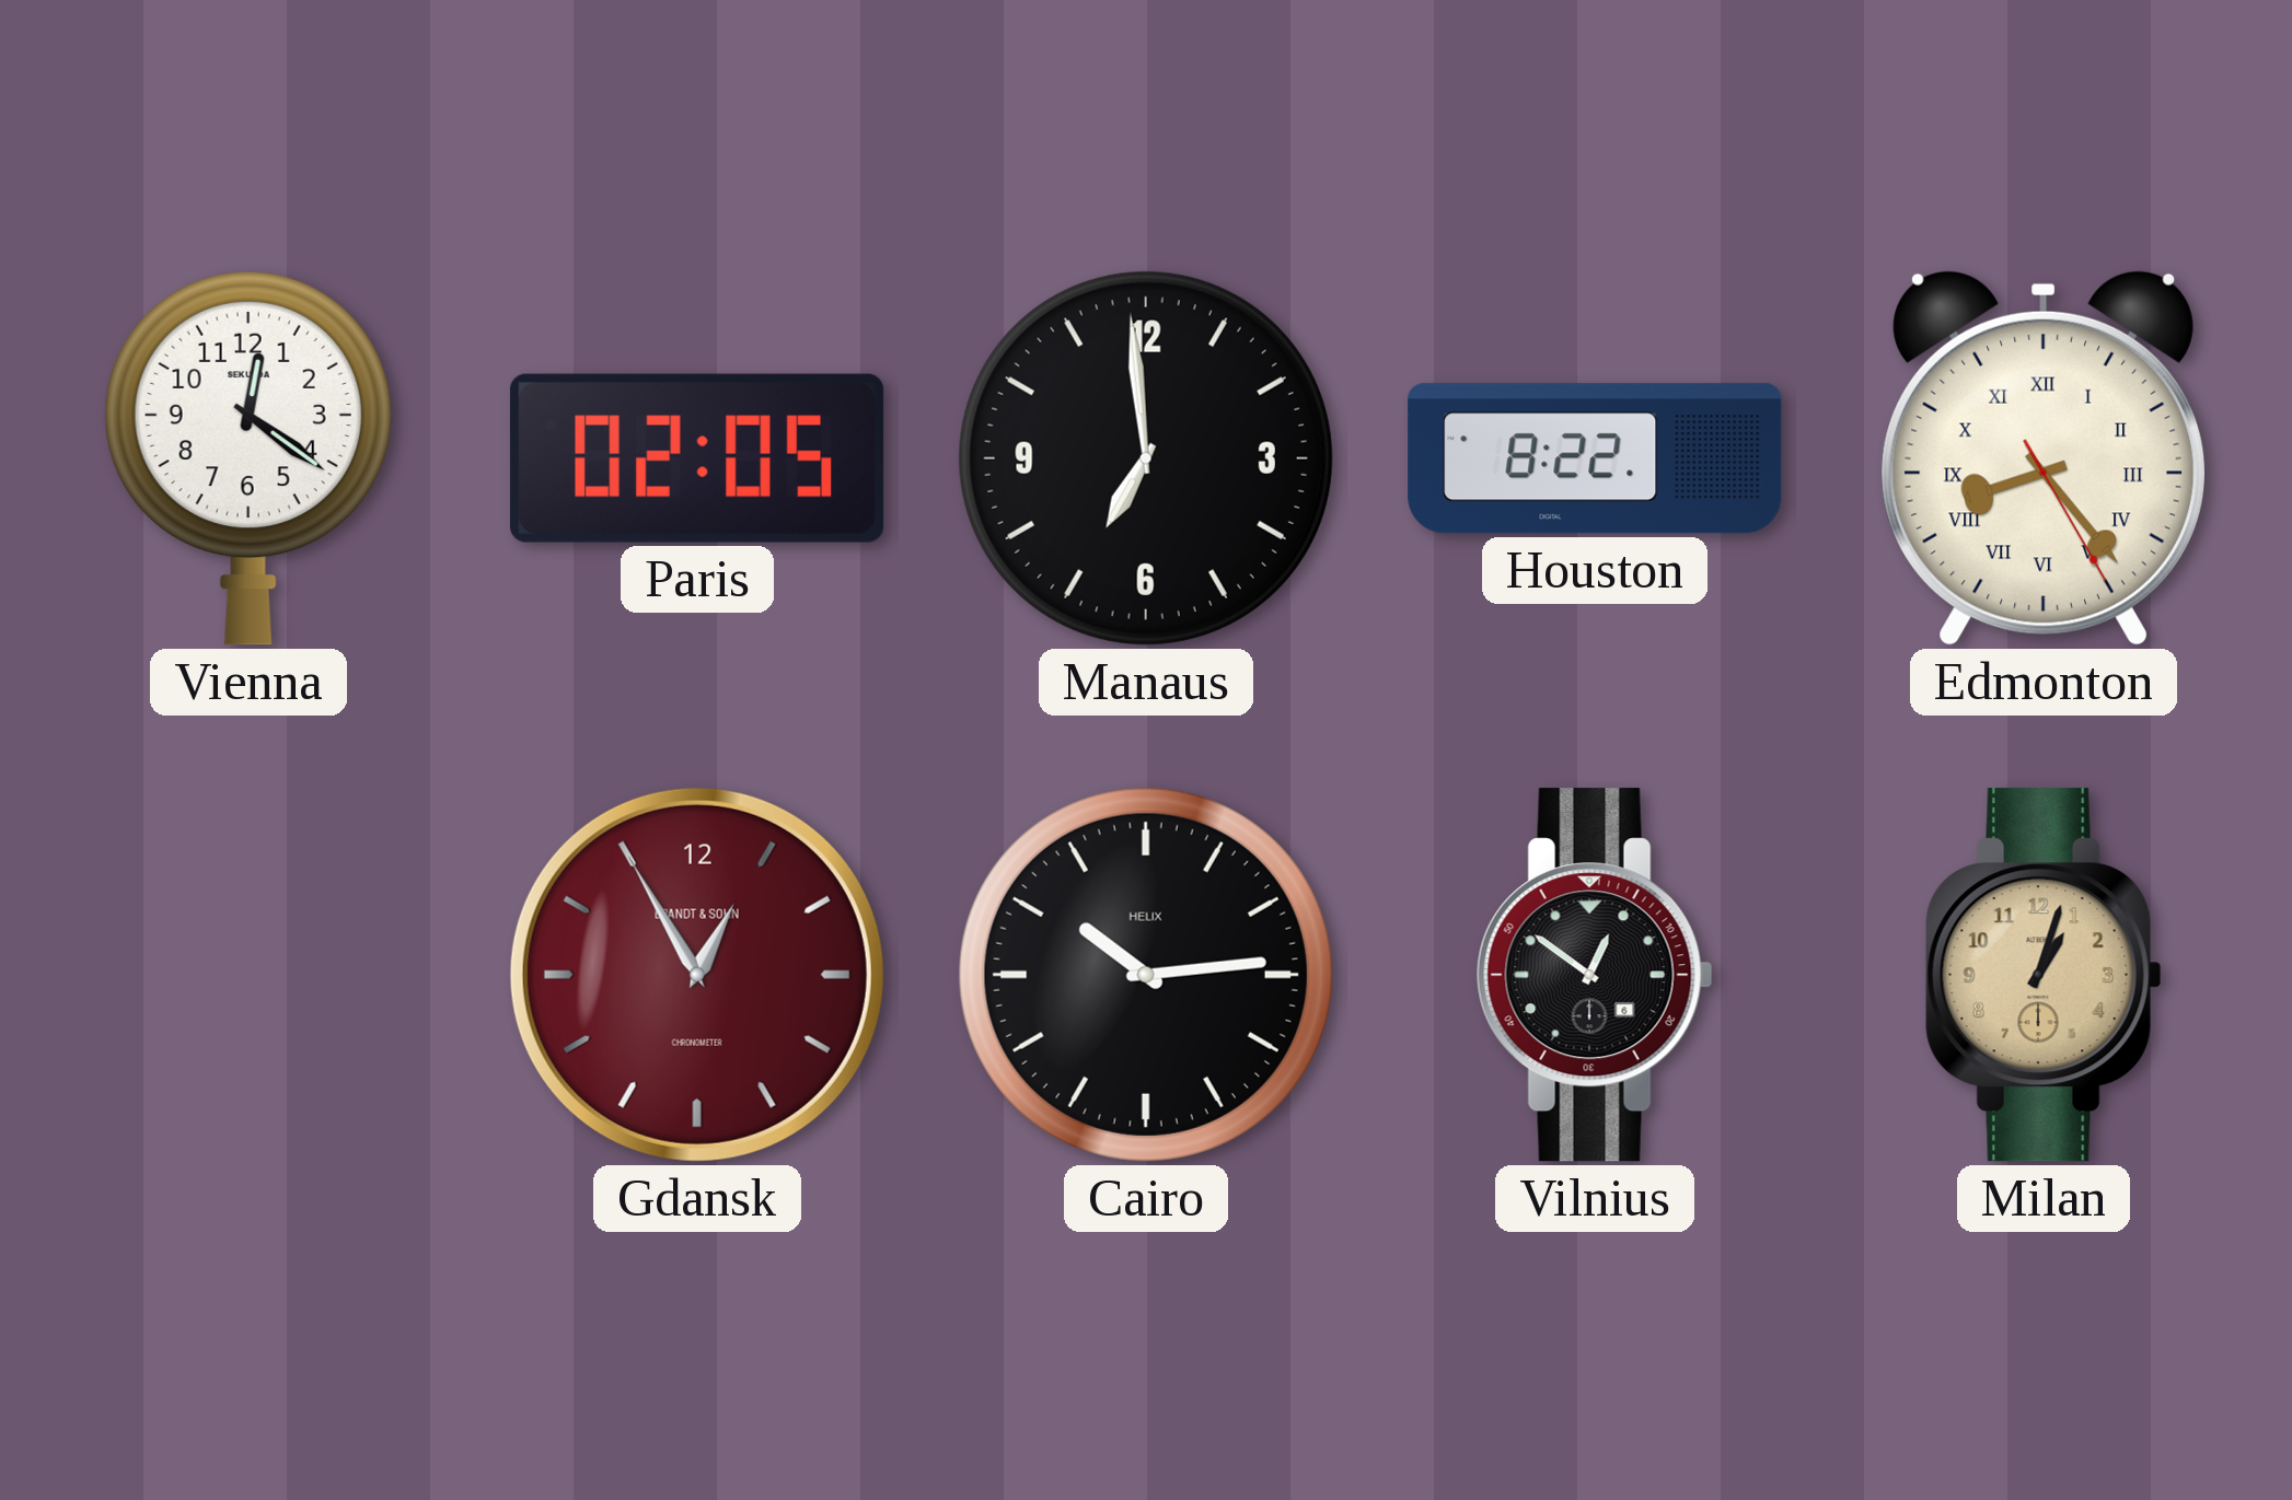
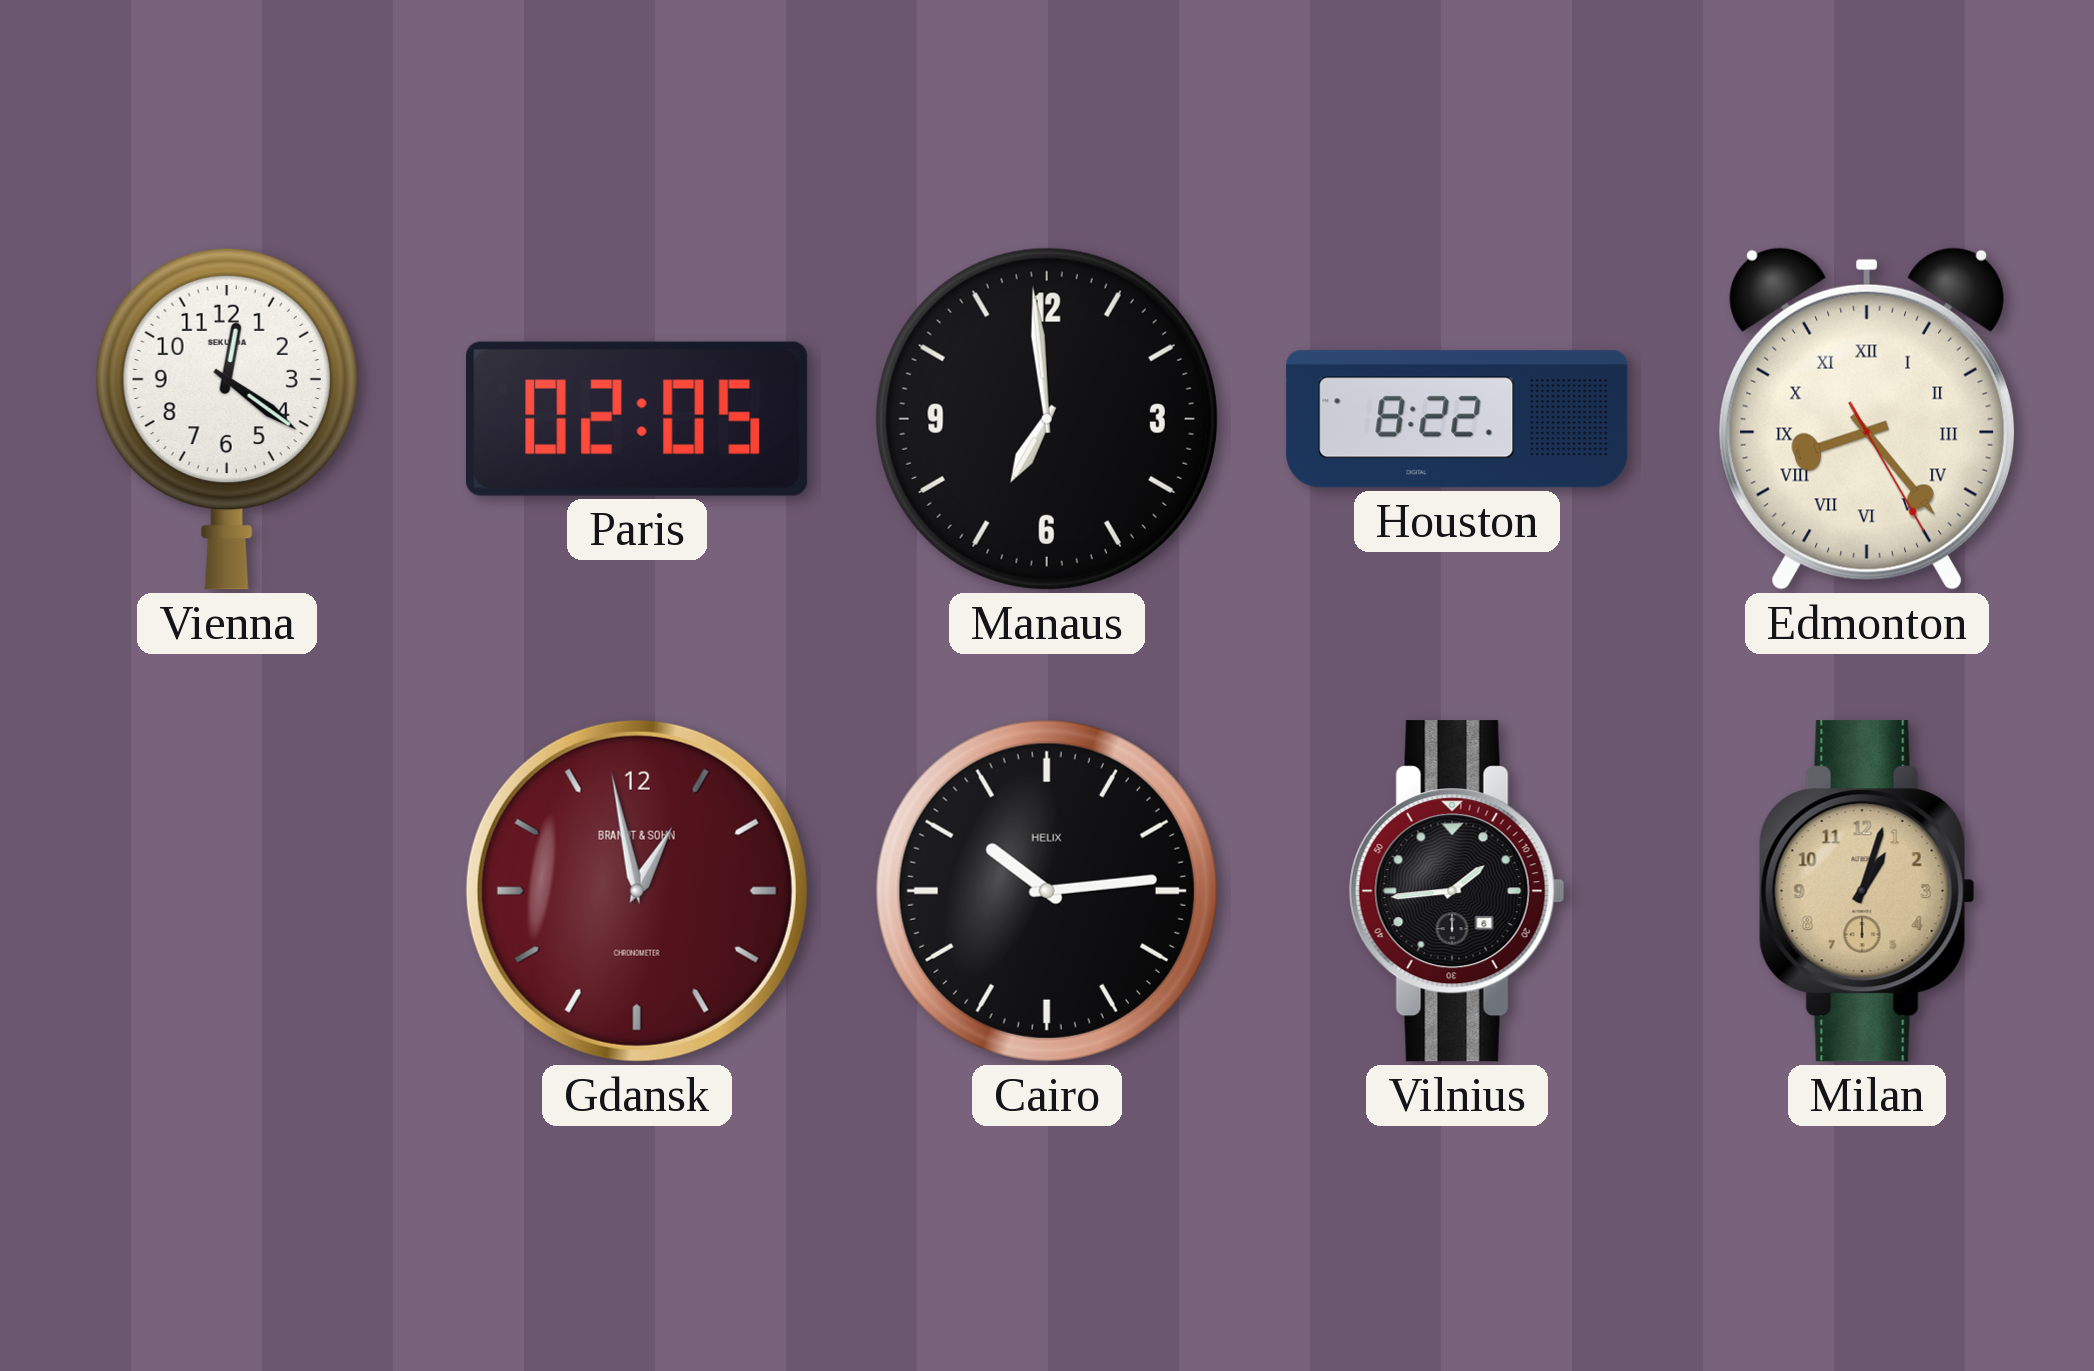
Gdansk: 12:55 -> 12:58
Vilnius: 12:51 -> 1:44
